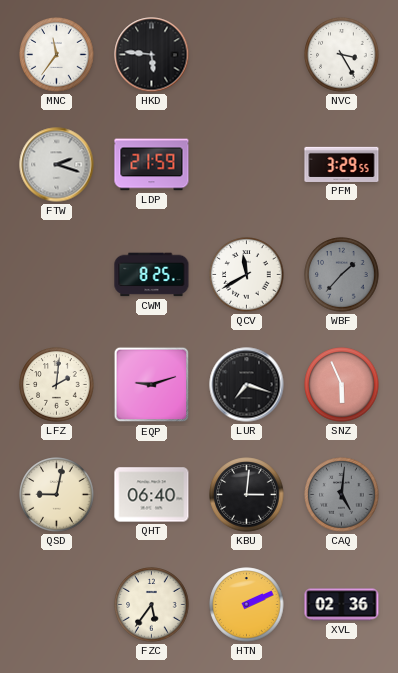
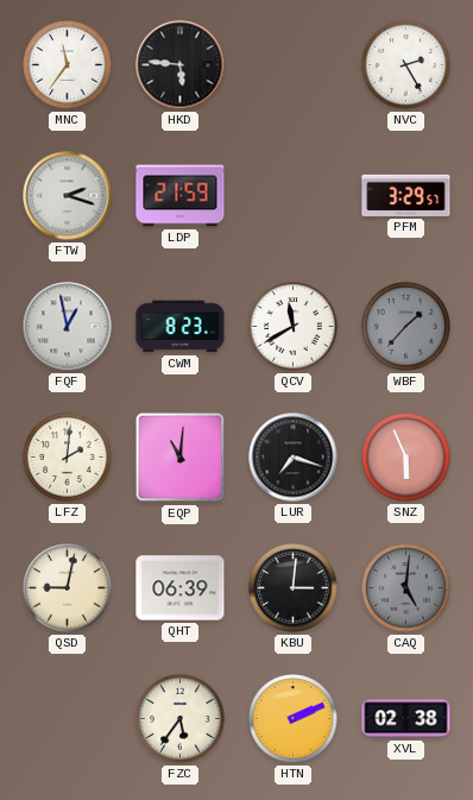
NVC: 3:25 -> 2:25
PFM: 3:29:55 -> 3:29:57
FQF: none -> 12:58
CWM: 8:25 -> 8:23
EQP: 9:12 -> 11:01
QHT: 06:40 -> 06:39
XVL: 02:36 -> 02:38
